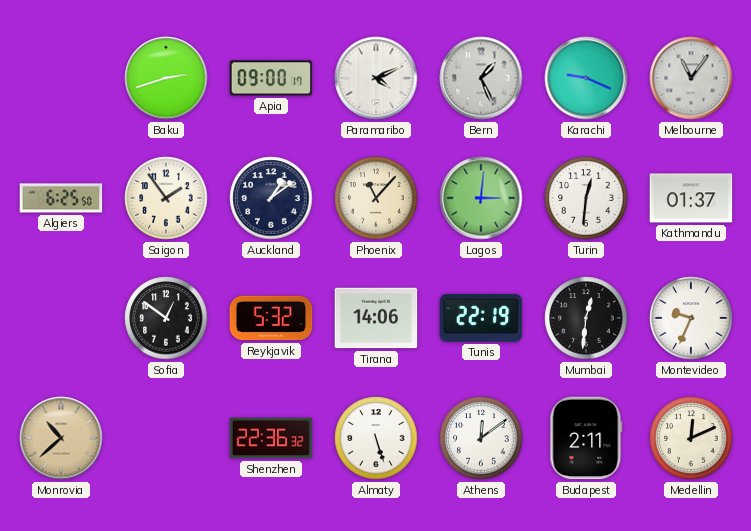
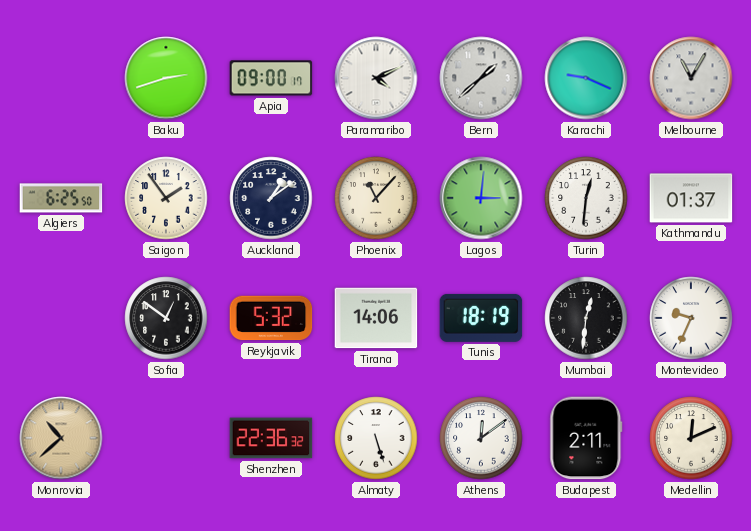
Bern: 1:26 -> 1:38
Melbourne: 11:06 -> 11:05
Tunis: 22:19 -> 18:19
